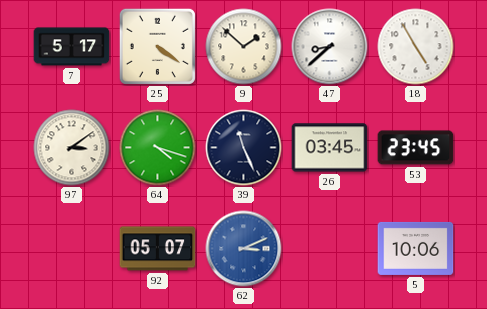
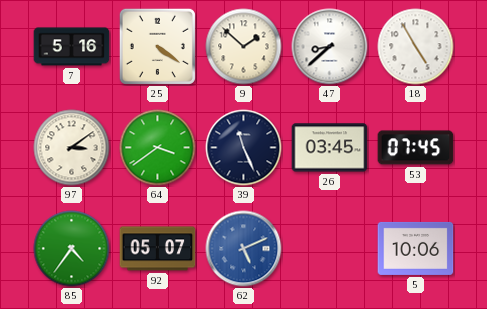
7: 5:17 -> 5:16
64: 4:18 -> 3:39
53: 23:45 -> 07:45
85: none -> 4:36
62: 3:11 -> 5:11
